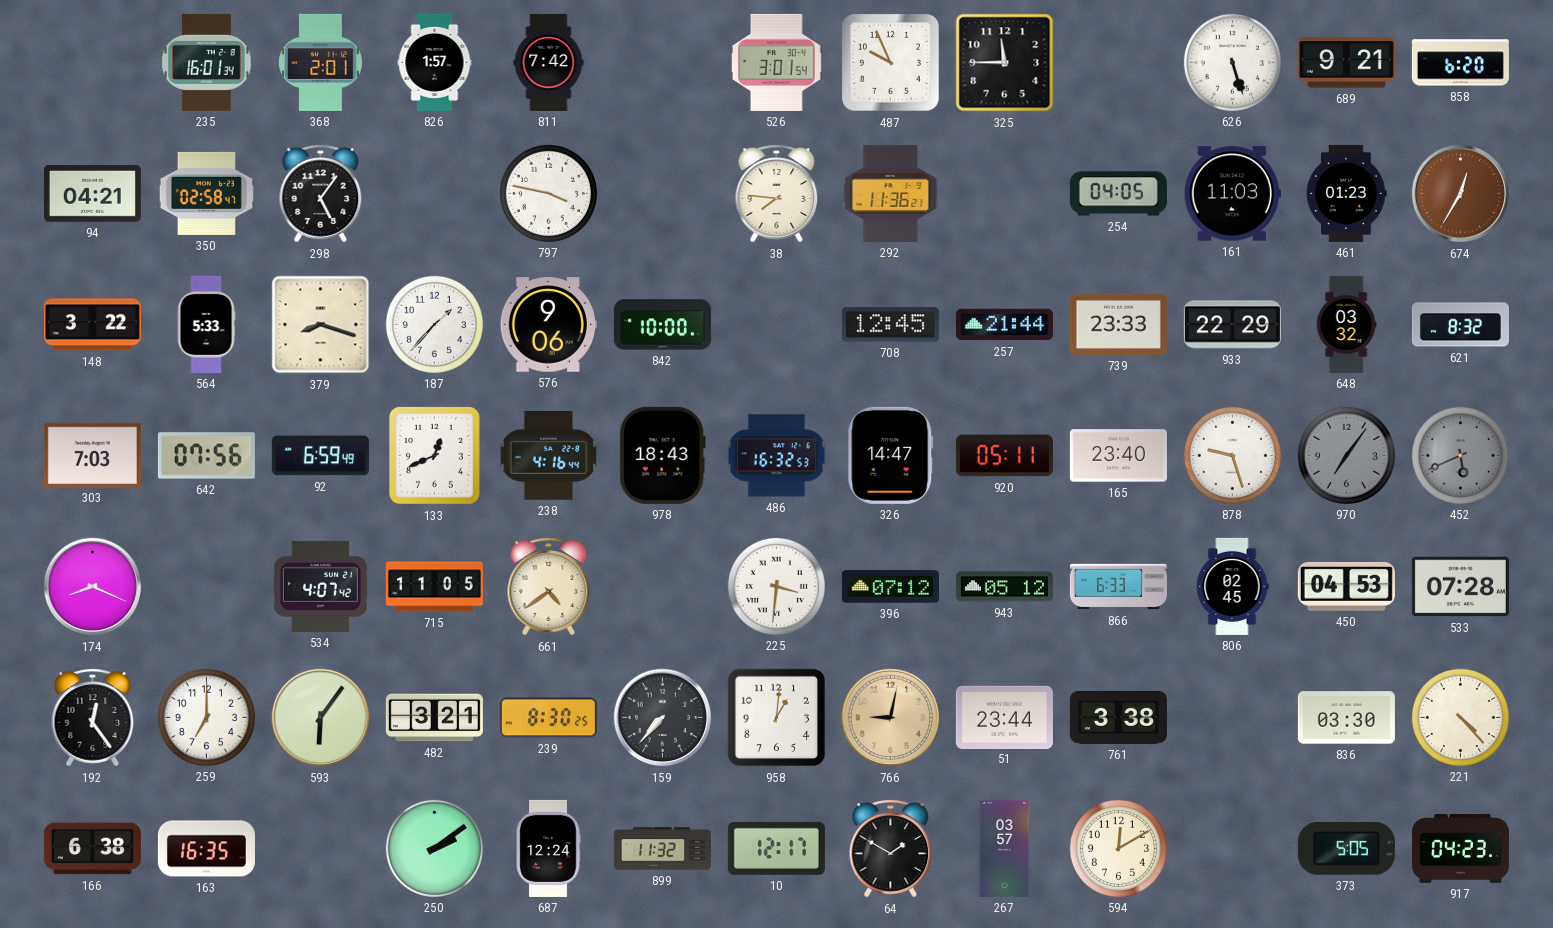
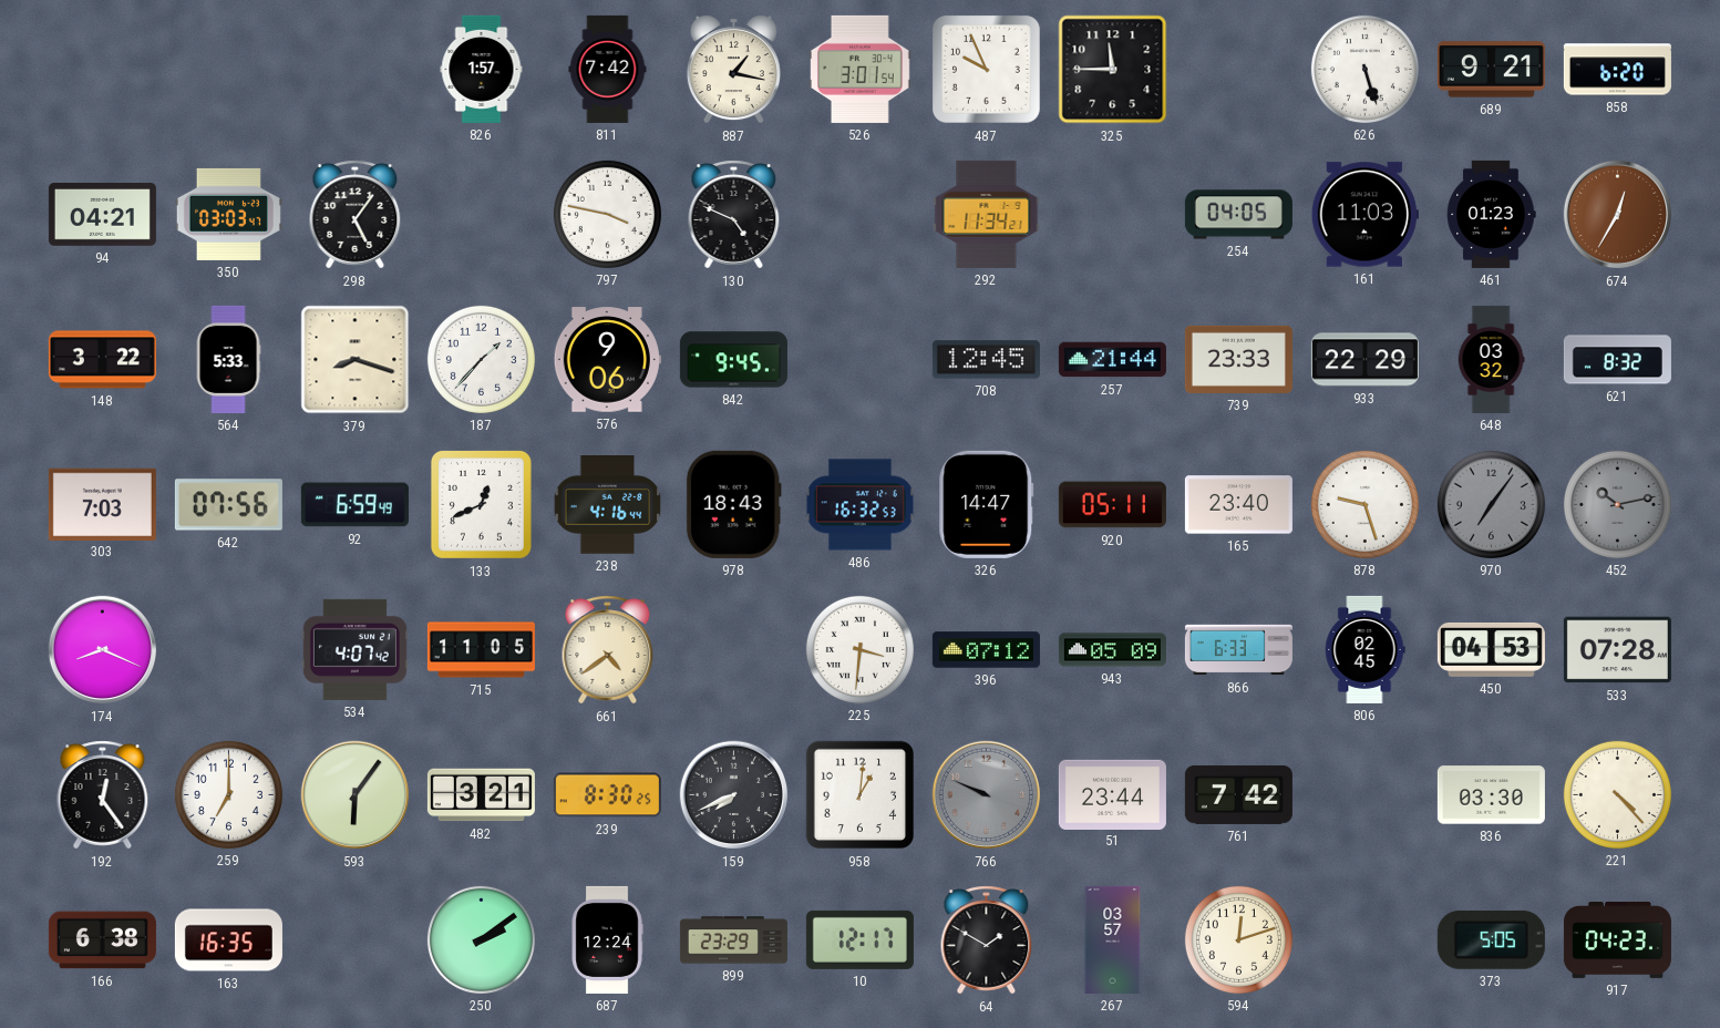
235: 16:01 -> none
368: 2:01 -> none
887: none -> 1:17
350: 02:58 -> 03:03
130: none -> 4:49
38: 7:46 -> none
292: 11:36 -> 11:34
842: 10:00 -> 9:45
452: 5:41 -> 10:13
943: 05:12 -> 05:09
159: 7:37 -> 7:41
766: 9:02 -> 9:49
766 dial: champagne -> grey
761: 3:38 -> 7:42
899: 11:32 -> 23:29
594: 12:10 -> 12:12
